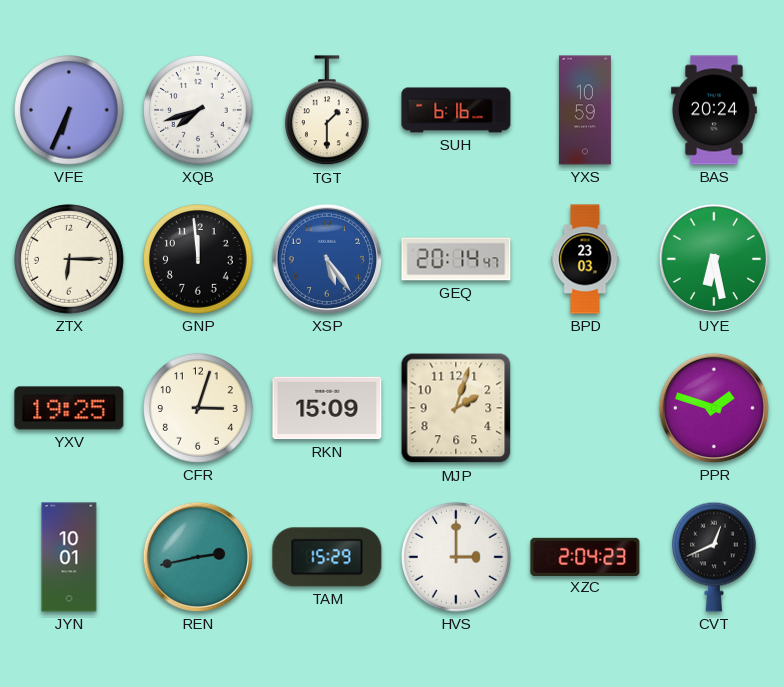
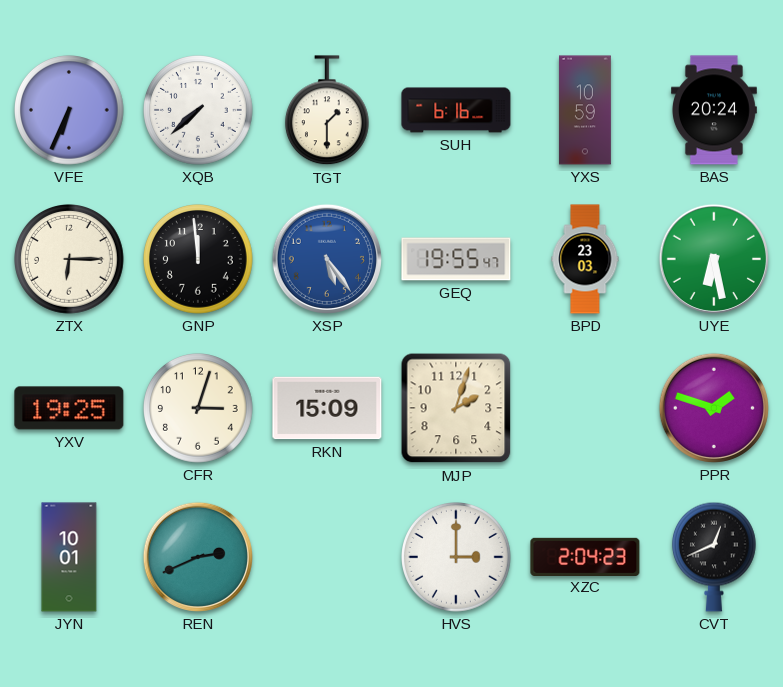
XQB: 7:42 -> 7:38
GEQ: 20:14 -> 19:55
REN: 2:43 -> 2:41
TAM: 15:29 -> none
